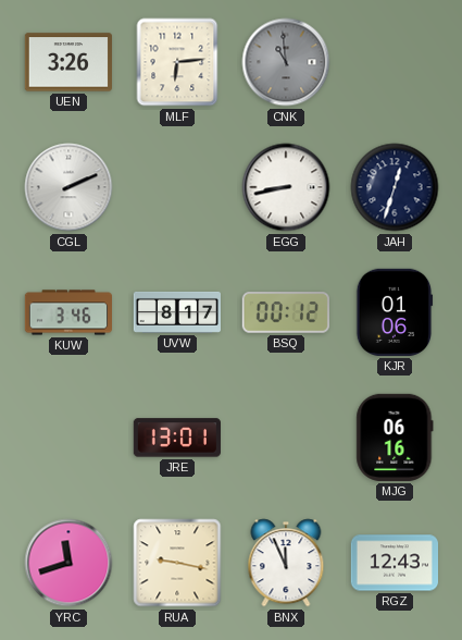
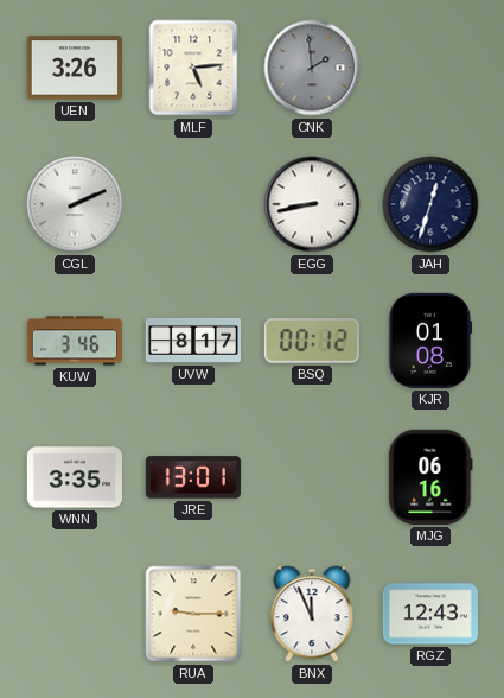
MLF: 6:14 -> 5:14
CNK: 10:59 -> 1:59
KJR: 01:06 -> 01:08
WNN: none -> 3:35
YRC: 11:42 -> none
RUA: 9:17 -> 9:15
